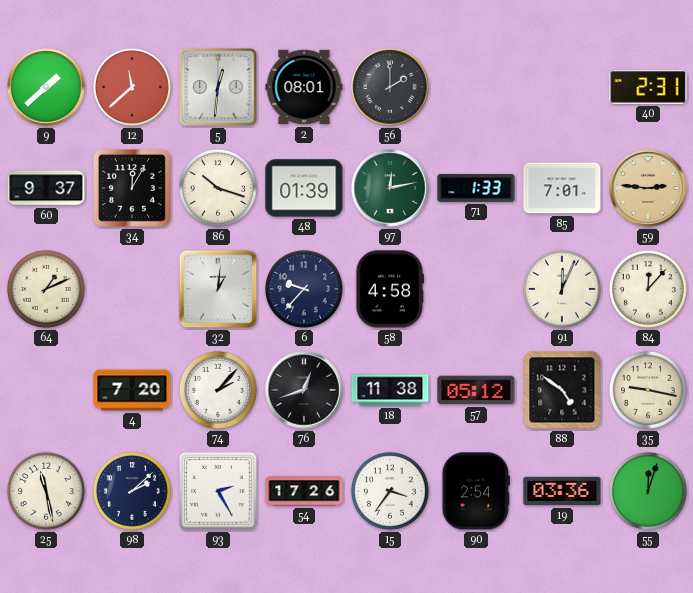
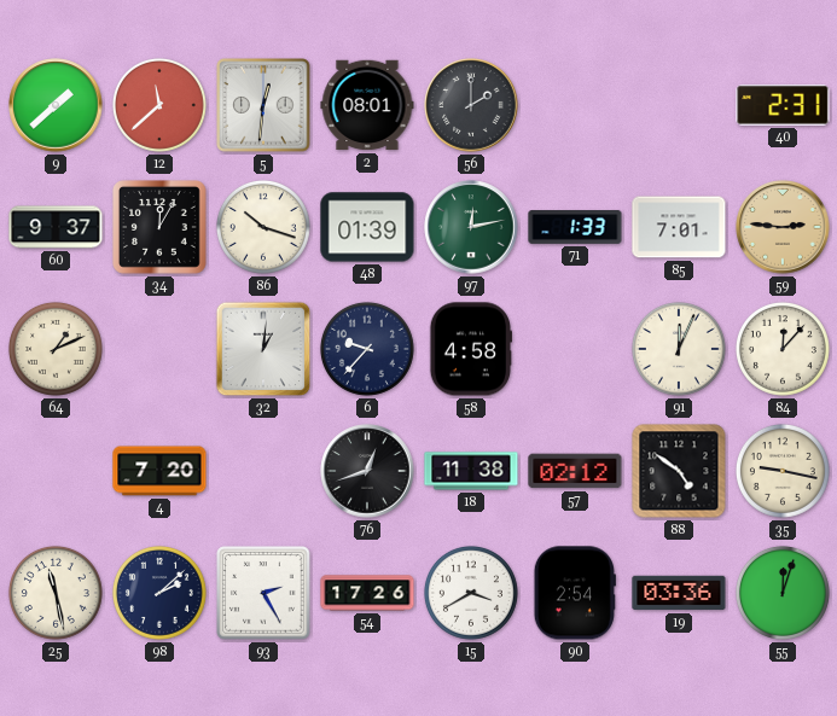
74: 2:07 -> none
57: 05:12 -> 02:12
15: 3:36 -> 3:40
